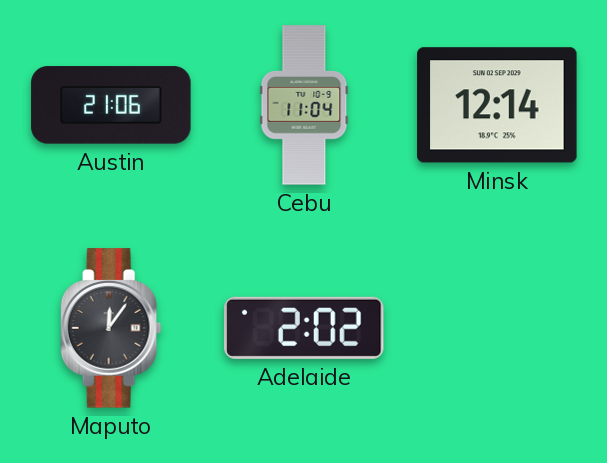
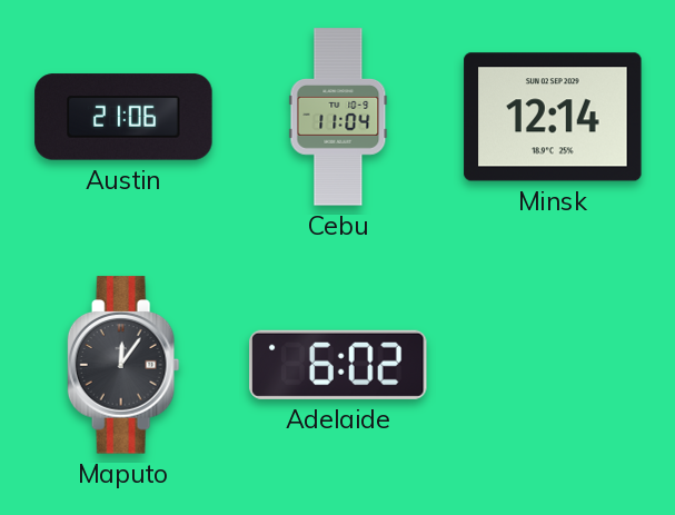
Adelaide: 2:02 -> 6:02
